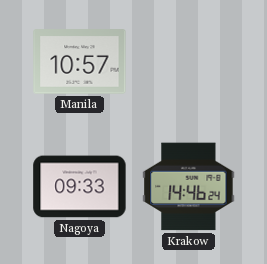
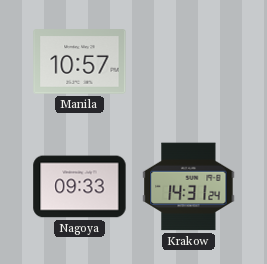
Krakow: 14:46 -> 14:31
